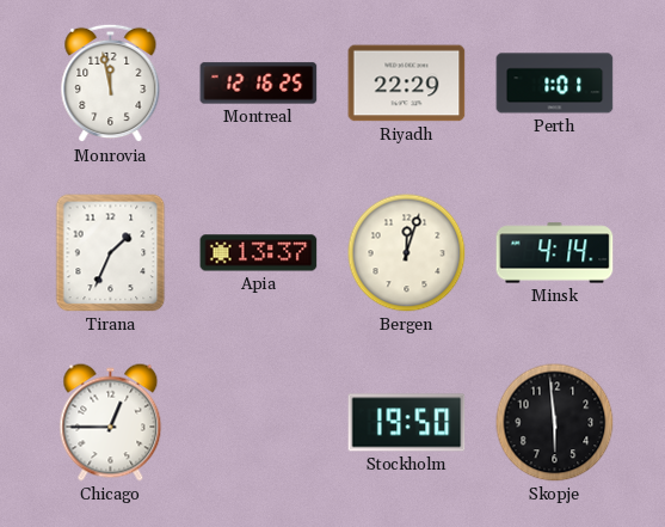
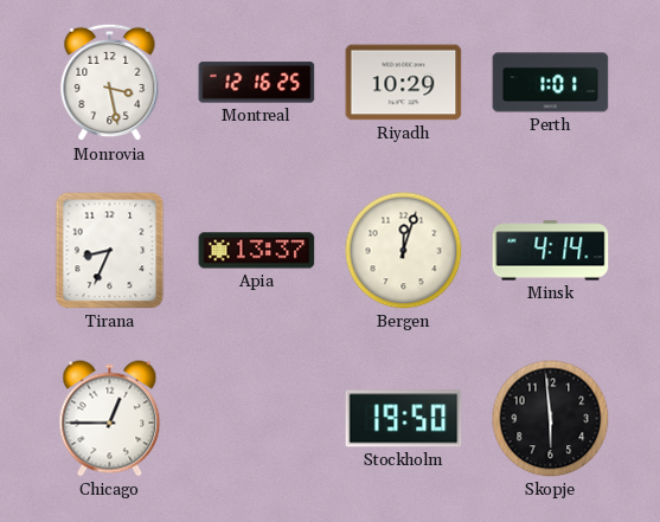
Monrovia: 11:58 -> 3:28
Riyadh: 22:29 -> 10:29
Tirana: 1:34 -> 8:34
